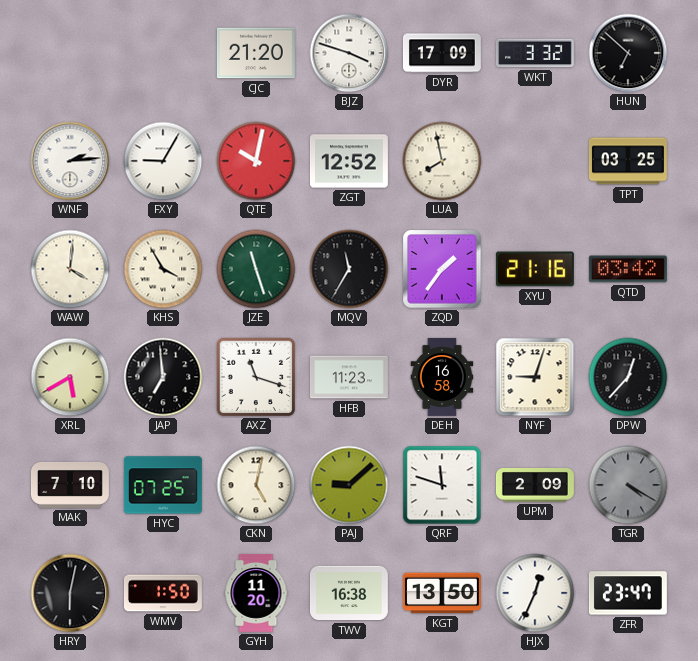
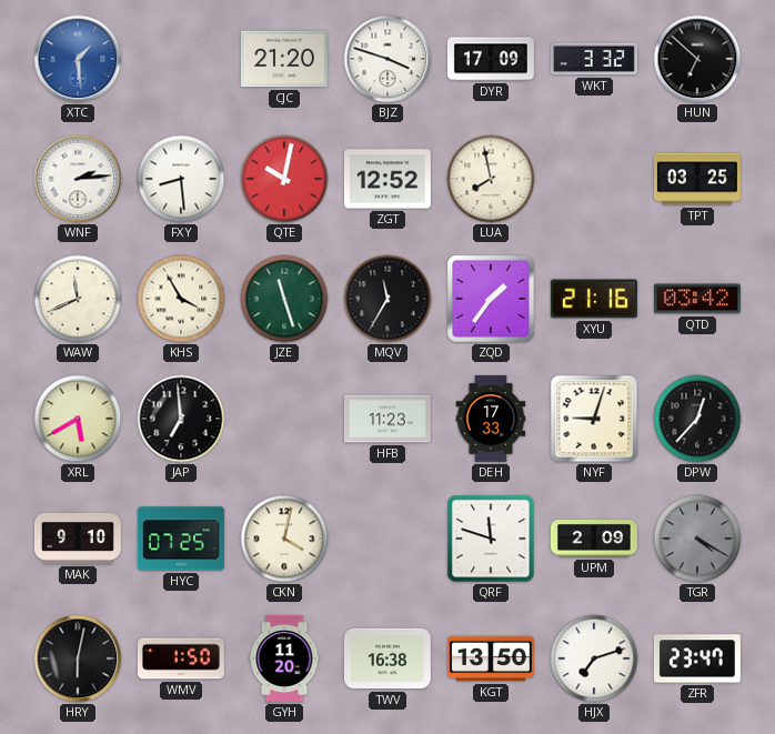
XTC: none -> 1:29
FXY: 9:05 -> 8:29
WAW: 4:01 -> 11:41
AXZ: 11:18 -> none
DEH: 16:58 -> 17:33
MAK: 7:10 -> 9:10
CKN: 5:02 -> 4:02
PAJ: 9:08 -> none
HJX: 12:34 -> 7:12
